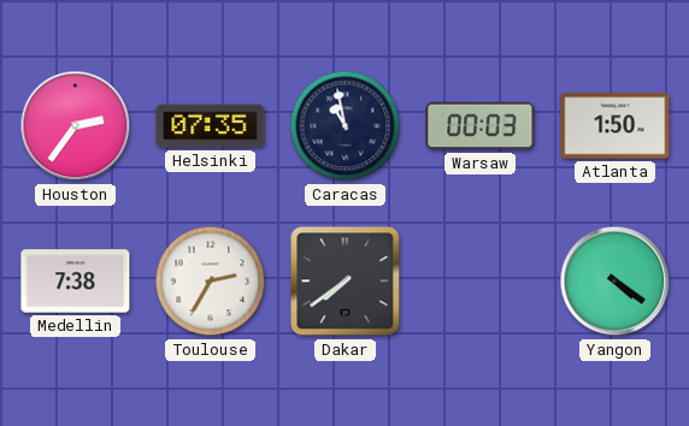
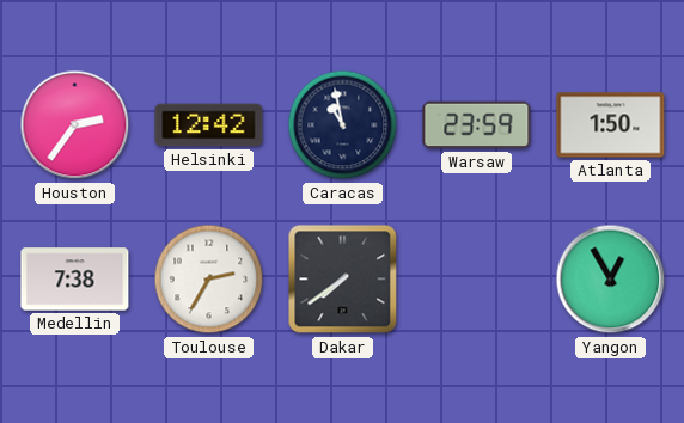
Helsinki: 07:35 -> 12:42
Warsaw: 00:03 -> 23:59
Yangon: 4:21 -> 12:55
